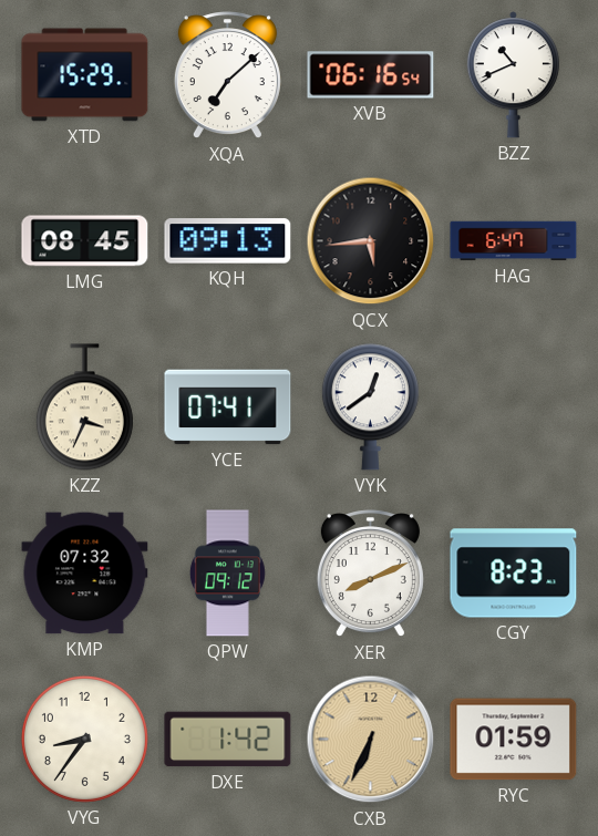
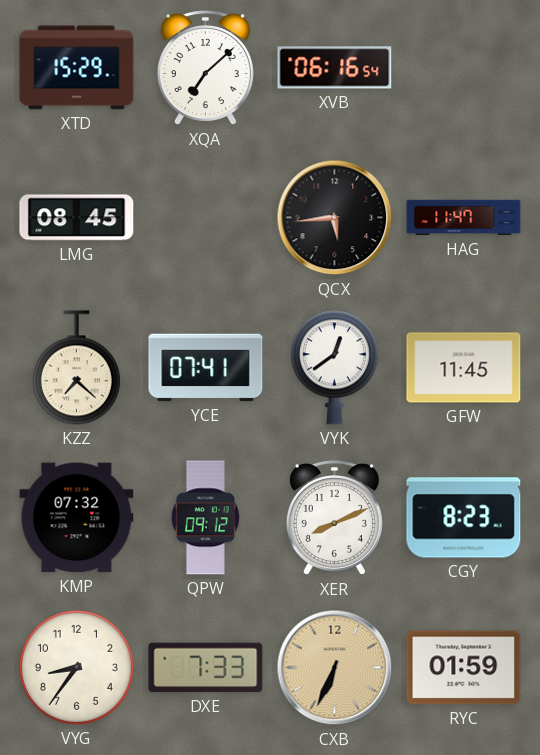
BZZ: 10:41 -> none
KQH: 09:13 -> none
HAG: 6:47 -> 11:47
KZZ: 3:34 -> 7:22
GFW: none -> 11:45
DXE: 1:42 -> 7:33
